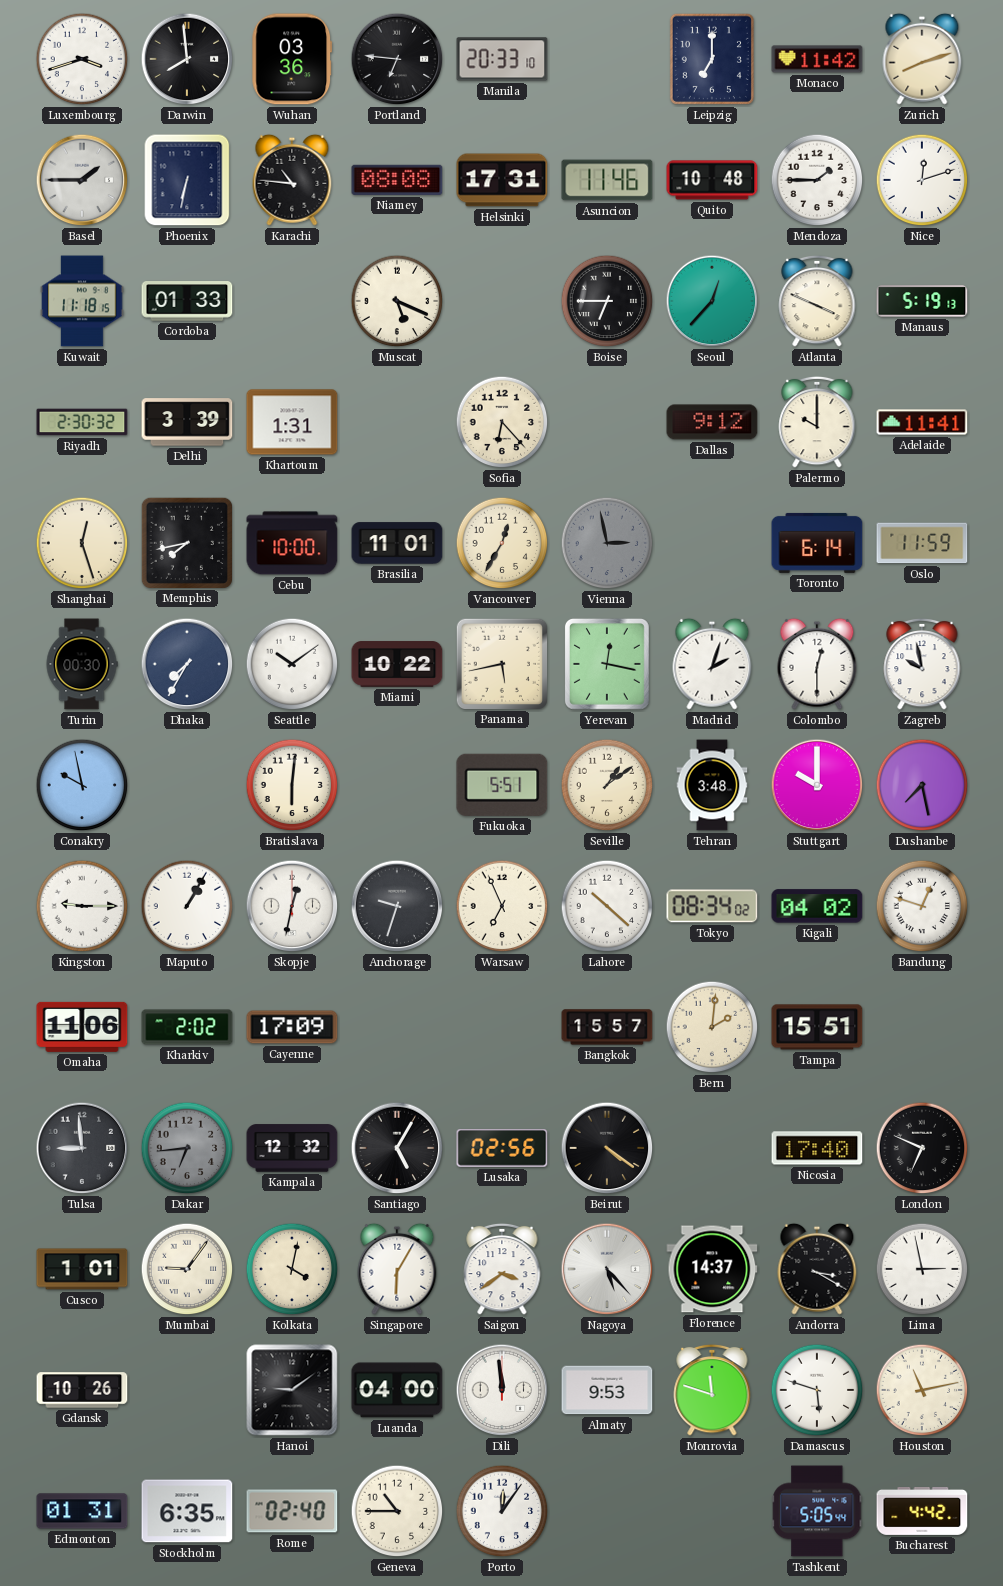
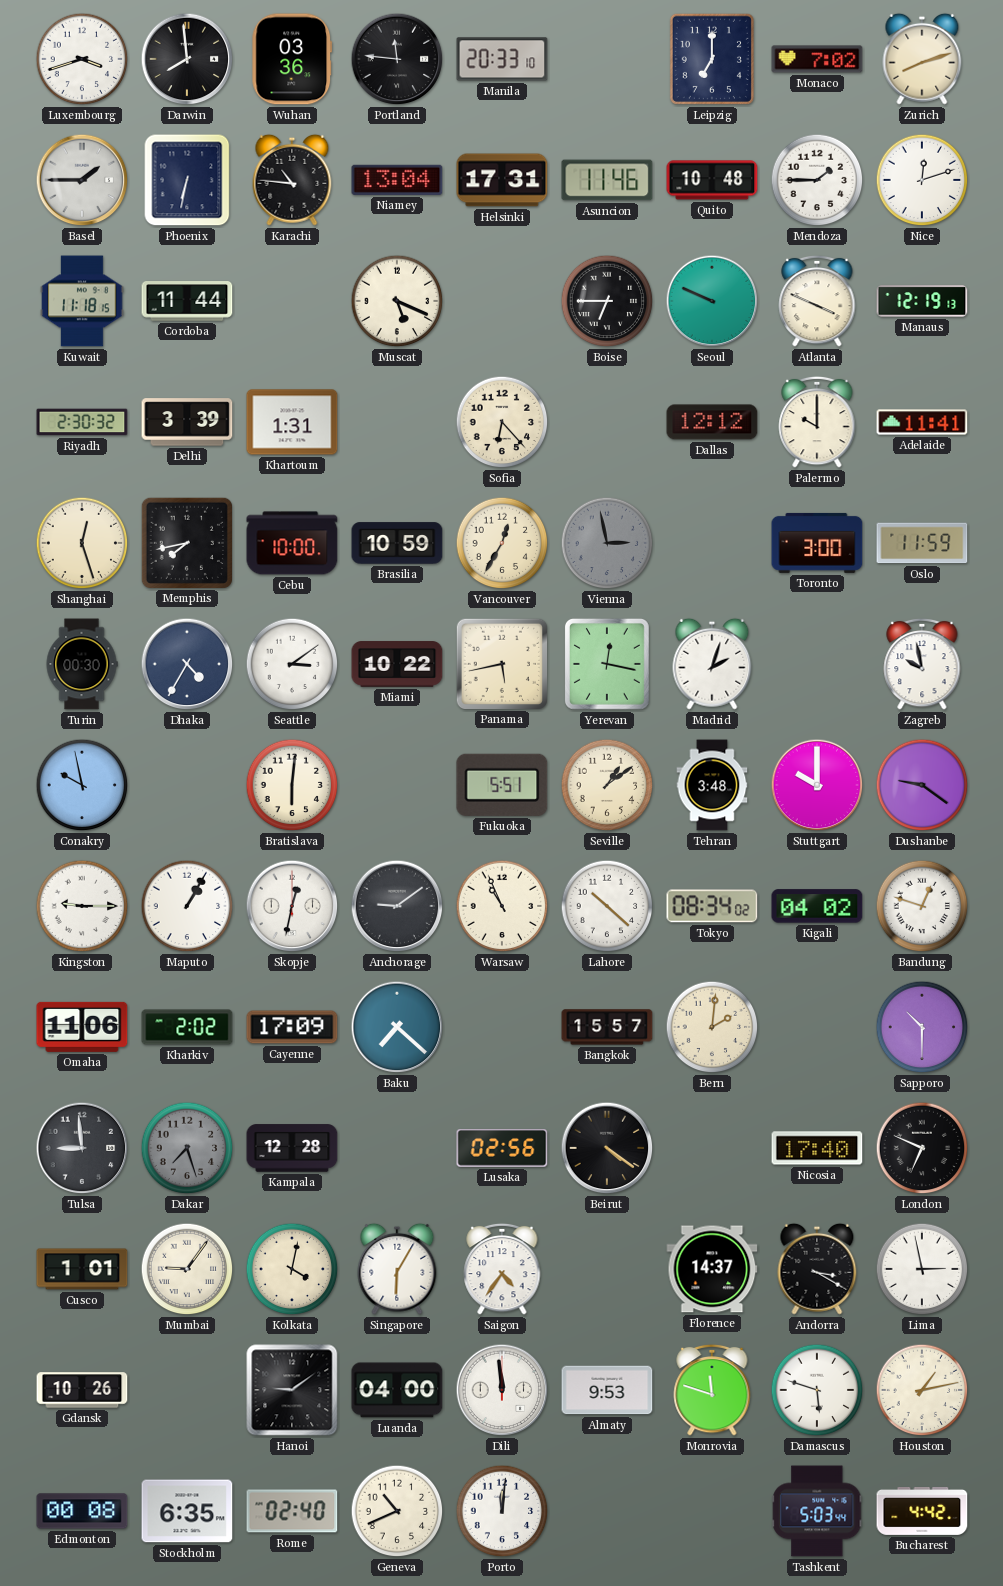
Portland: 6:46 -> 11:46
Monaco: 11:42 -> 7:02
Niamey: 08:08 -> 13:04
Cordoba: 01:33 -> 11:44
Seoul: 12:37 -> 9:49
Manaus: 5:19 -> 12:19
Dallas: 9:12 -> 12:12
Brasilia: 11:01 -> 10:59
Toronto: 6:14 -> 3:00
Dhaka: 7:35 -> 4:35
Seattle: 10:09 -> 3:09
Colombo: 12:30 -> none
Dushanbe: 7:28 -> 9:21
Anchorage: 9:33 -> 9:09
Warsaw: 6:56 -> 10:56
Baku: none -> 7:22
Tampa: 15:51 -> none
Sapporo: none -> 10:30
Dakar: 6:44 -> 7:27
Kampala: 12:32 -> 12:28
Santiago: 5:05 -> none
Saigon: 3:39 -> 4:36
Nagoya: 5:23 -> none
Houston: 11:13 -> 1:13
Edmonton: 01:31 -> 00:08
Geneva: 10:45 -> 10:41
Porto: 12:06 -> 12:01
Tashkent: 5:05 -> 5:03
